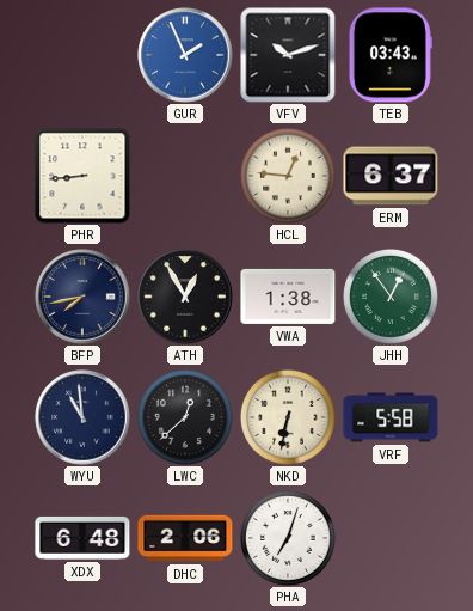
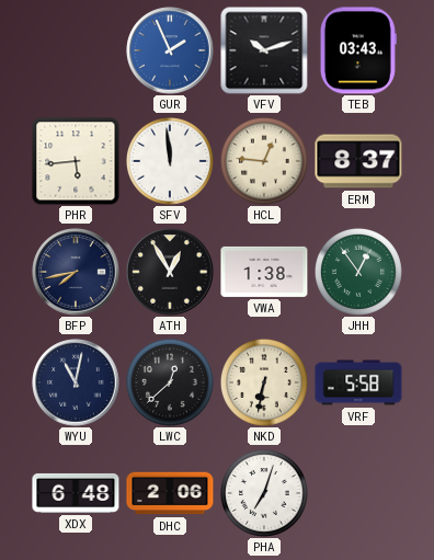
PHR: 8:44 -> 5:44
SFV: none -> 11:59
ERM: 6:37 -> 8:37
WYU: 10:59 -> 11:02
